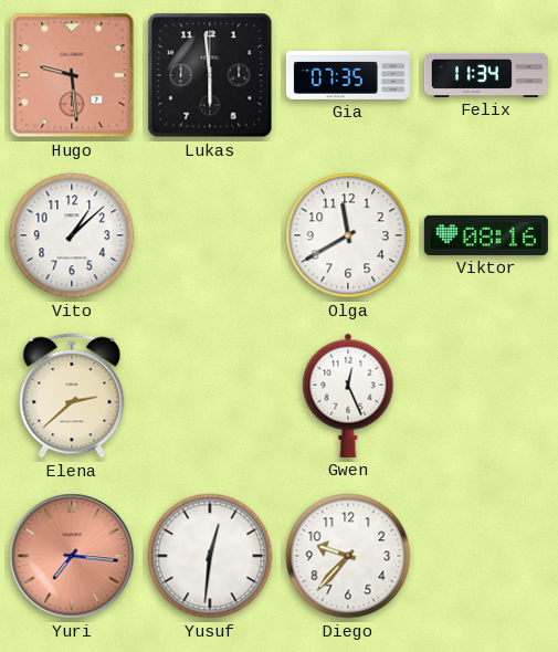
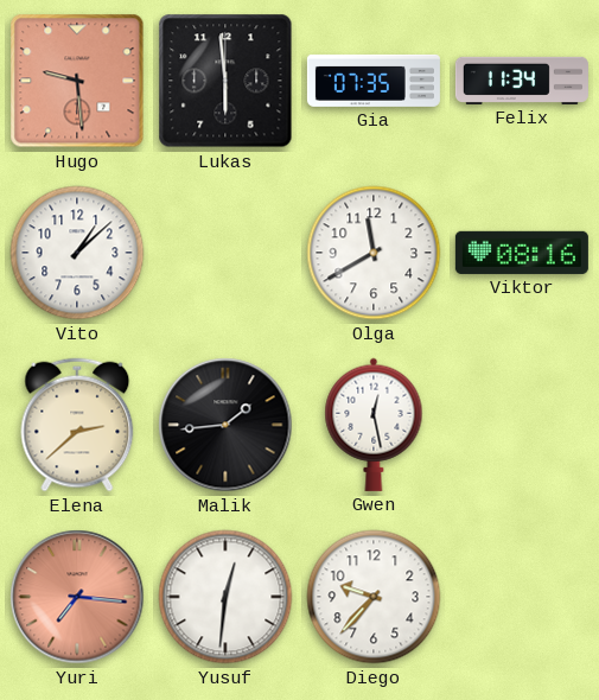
Malik: none -> 1:44
Gwen: 12:26 -> 12:28
